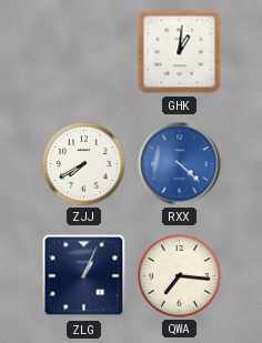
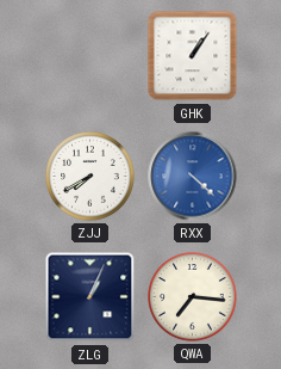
GHK: 1:01 -> 1:06
